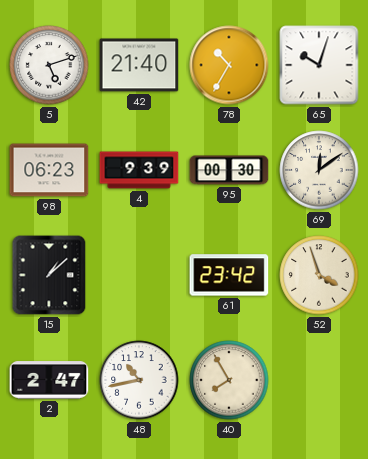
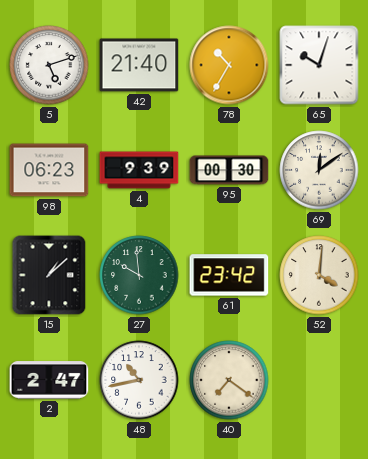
27: none -> 9:59
52: 3:57 -> 4:01
40: 7:55 -> 7:21
